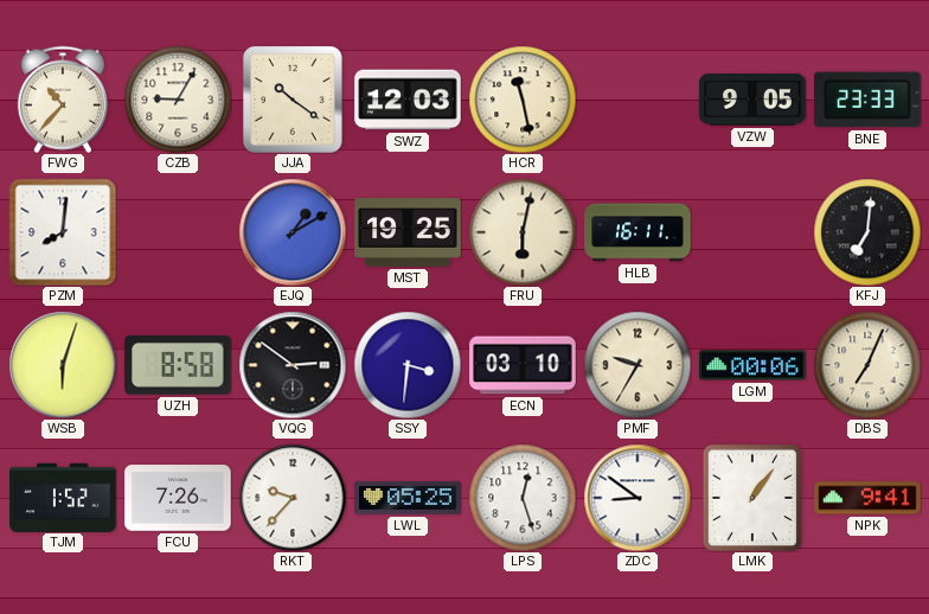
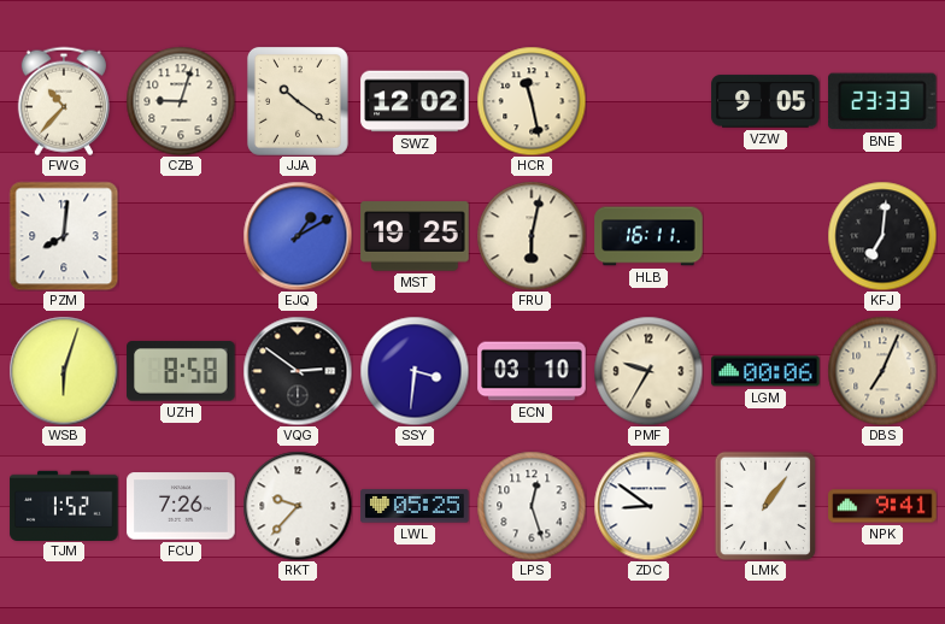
CZB: 9:05 -> 9:03
SWZ: 12:03 -> 12:02
